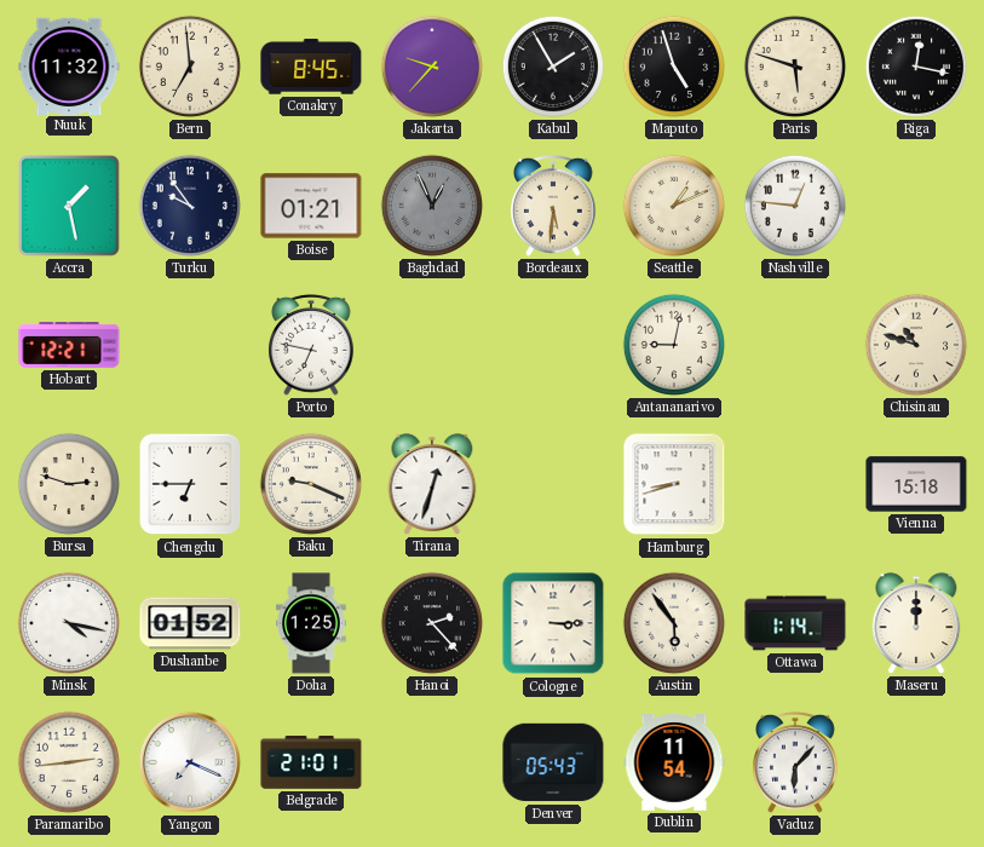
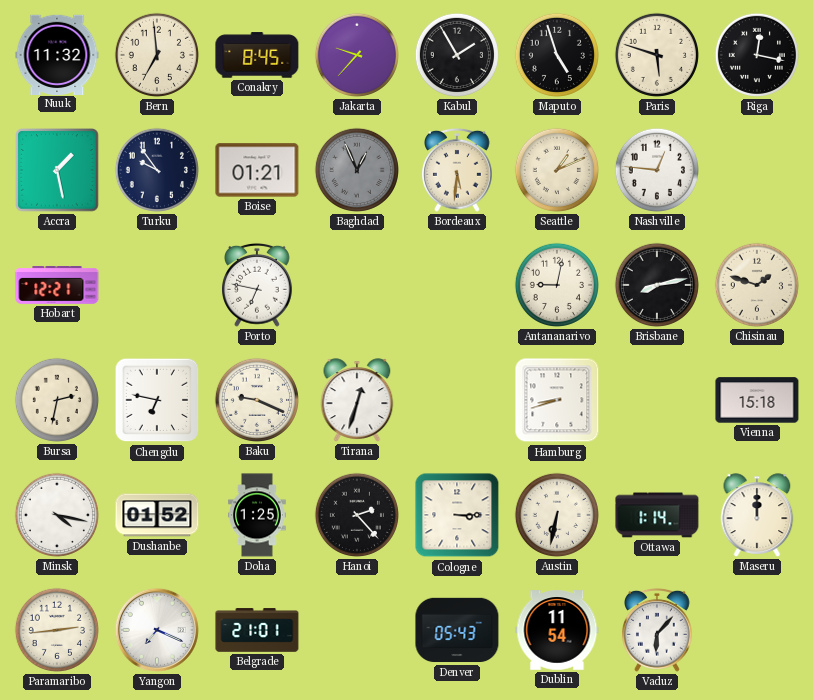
Brisbane: none -> 8:13
Chisinau: 10:48 -> 1:48
Bursa: 2:48 -> 2:32
Chengdu: 6:45 -> 6:47
Austin: 5:54 -> 6:32
